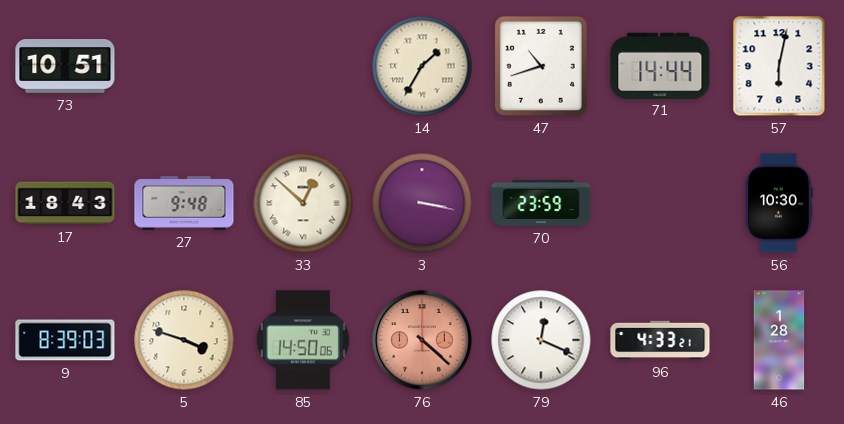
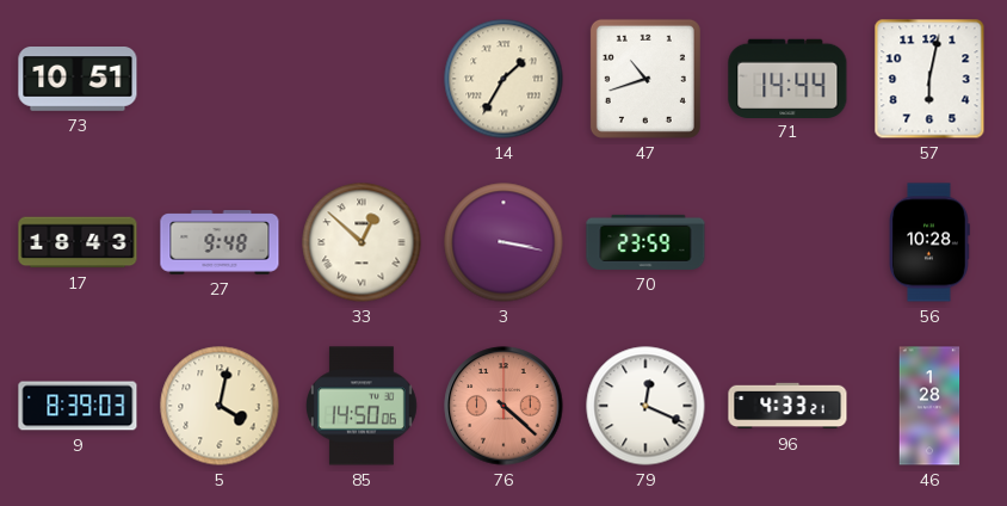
56: 10:30 -> 10:28
5: 3:48 -> 4:02
